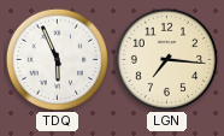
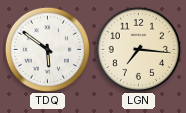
TDQ: 5:56 -> 5:51
